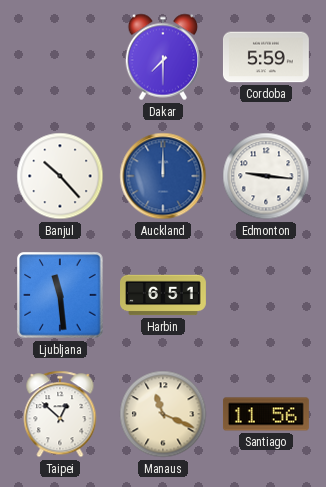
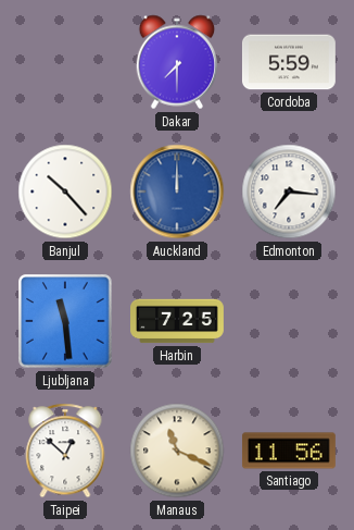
Edmonton: 9:16 -> 7:16
Harbin: 6:51 -> 7:25
